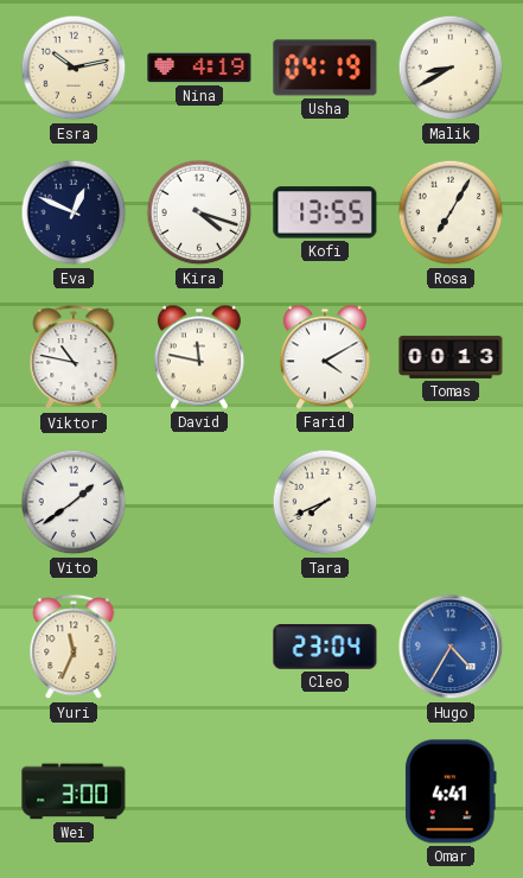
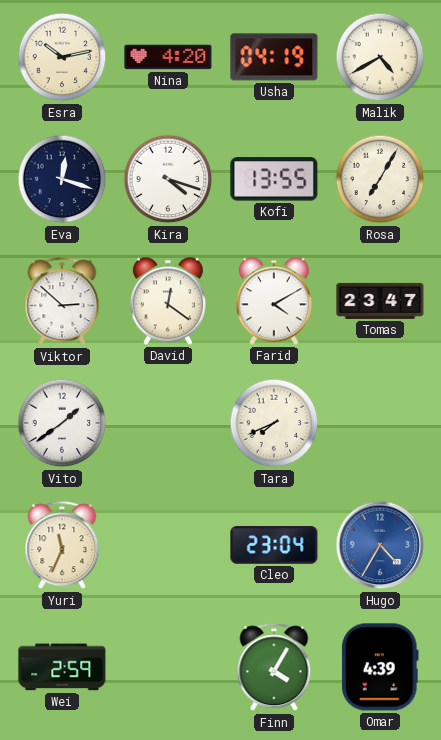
Nina: 4:19 -> 4:20
Malik: 8:40 -> 4:40
Eva: 12:49 -> 12:18
Viktor: 10:47 -> 2:52
David: 11:47 -> 12:21
Tomas: 00:13 -> 23:47
Wei: 3:00 -> 2:59
Finn: none -> 4:05
Omar: 4:41 -> 4:39
